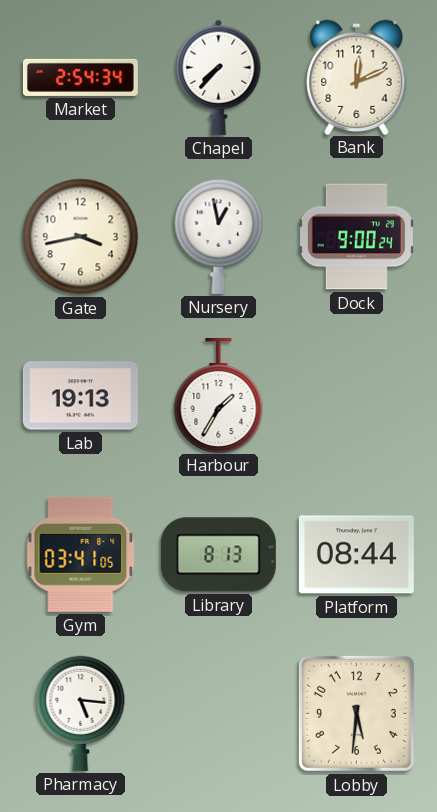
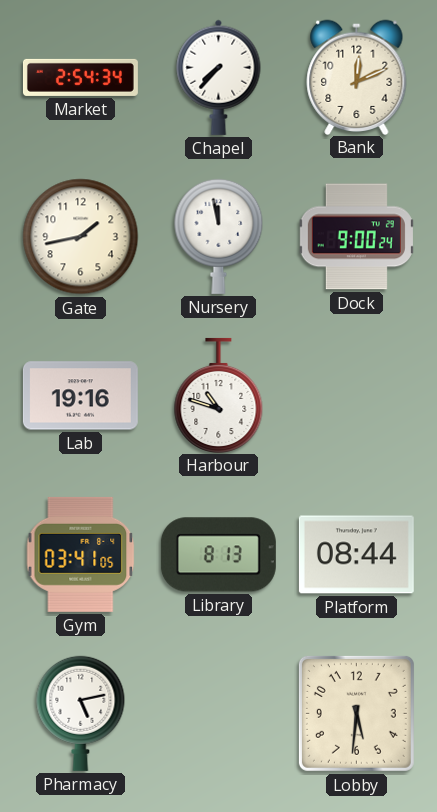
Gate: 3:43 -> 1:43
Nursery: 12:58 -> 11:58
Lab: 19:13 -> 19:16
Harbour: 1:35 -> 10:48
Pharmacy: 5:16 -> 5:13
